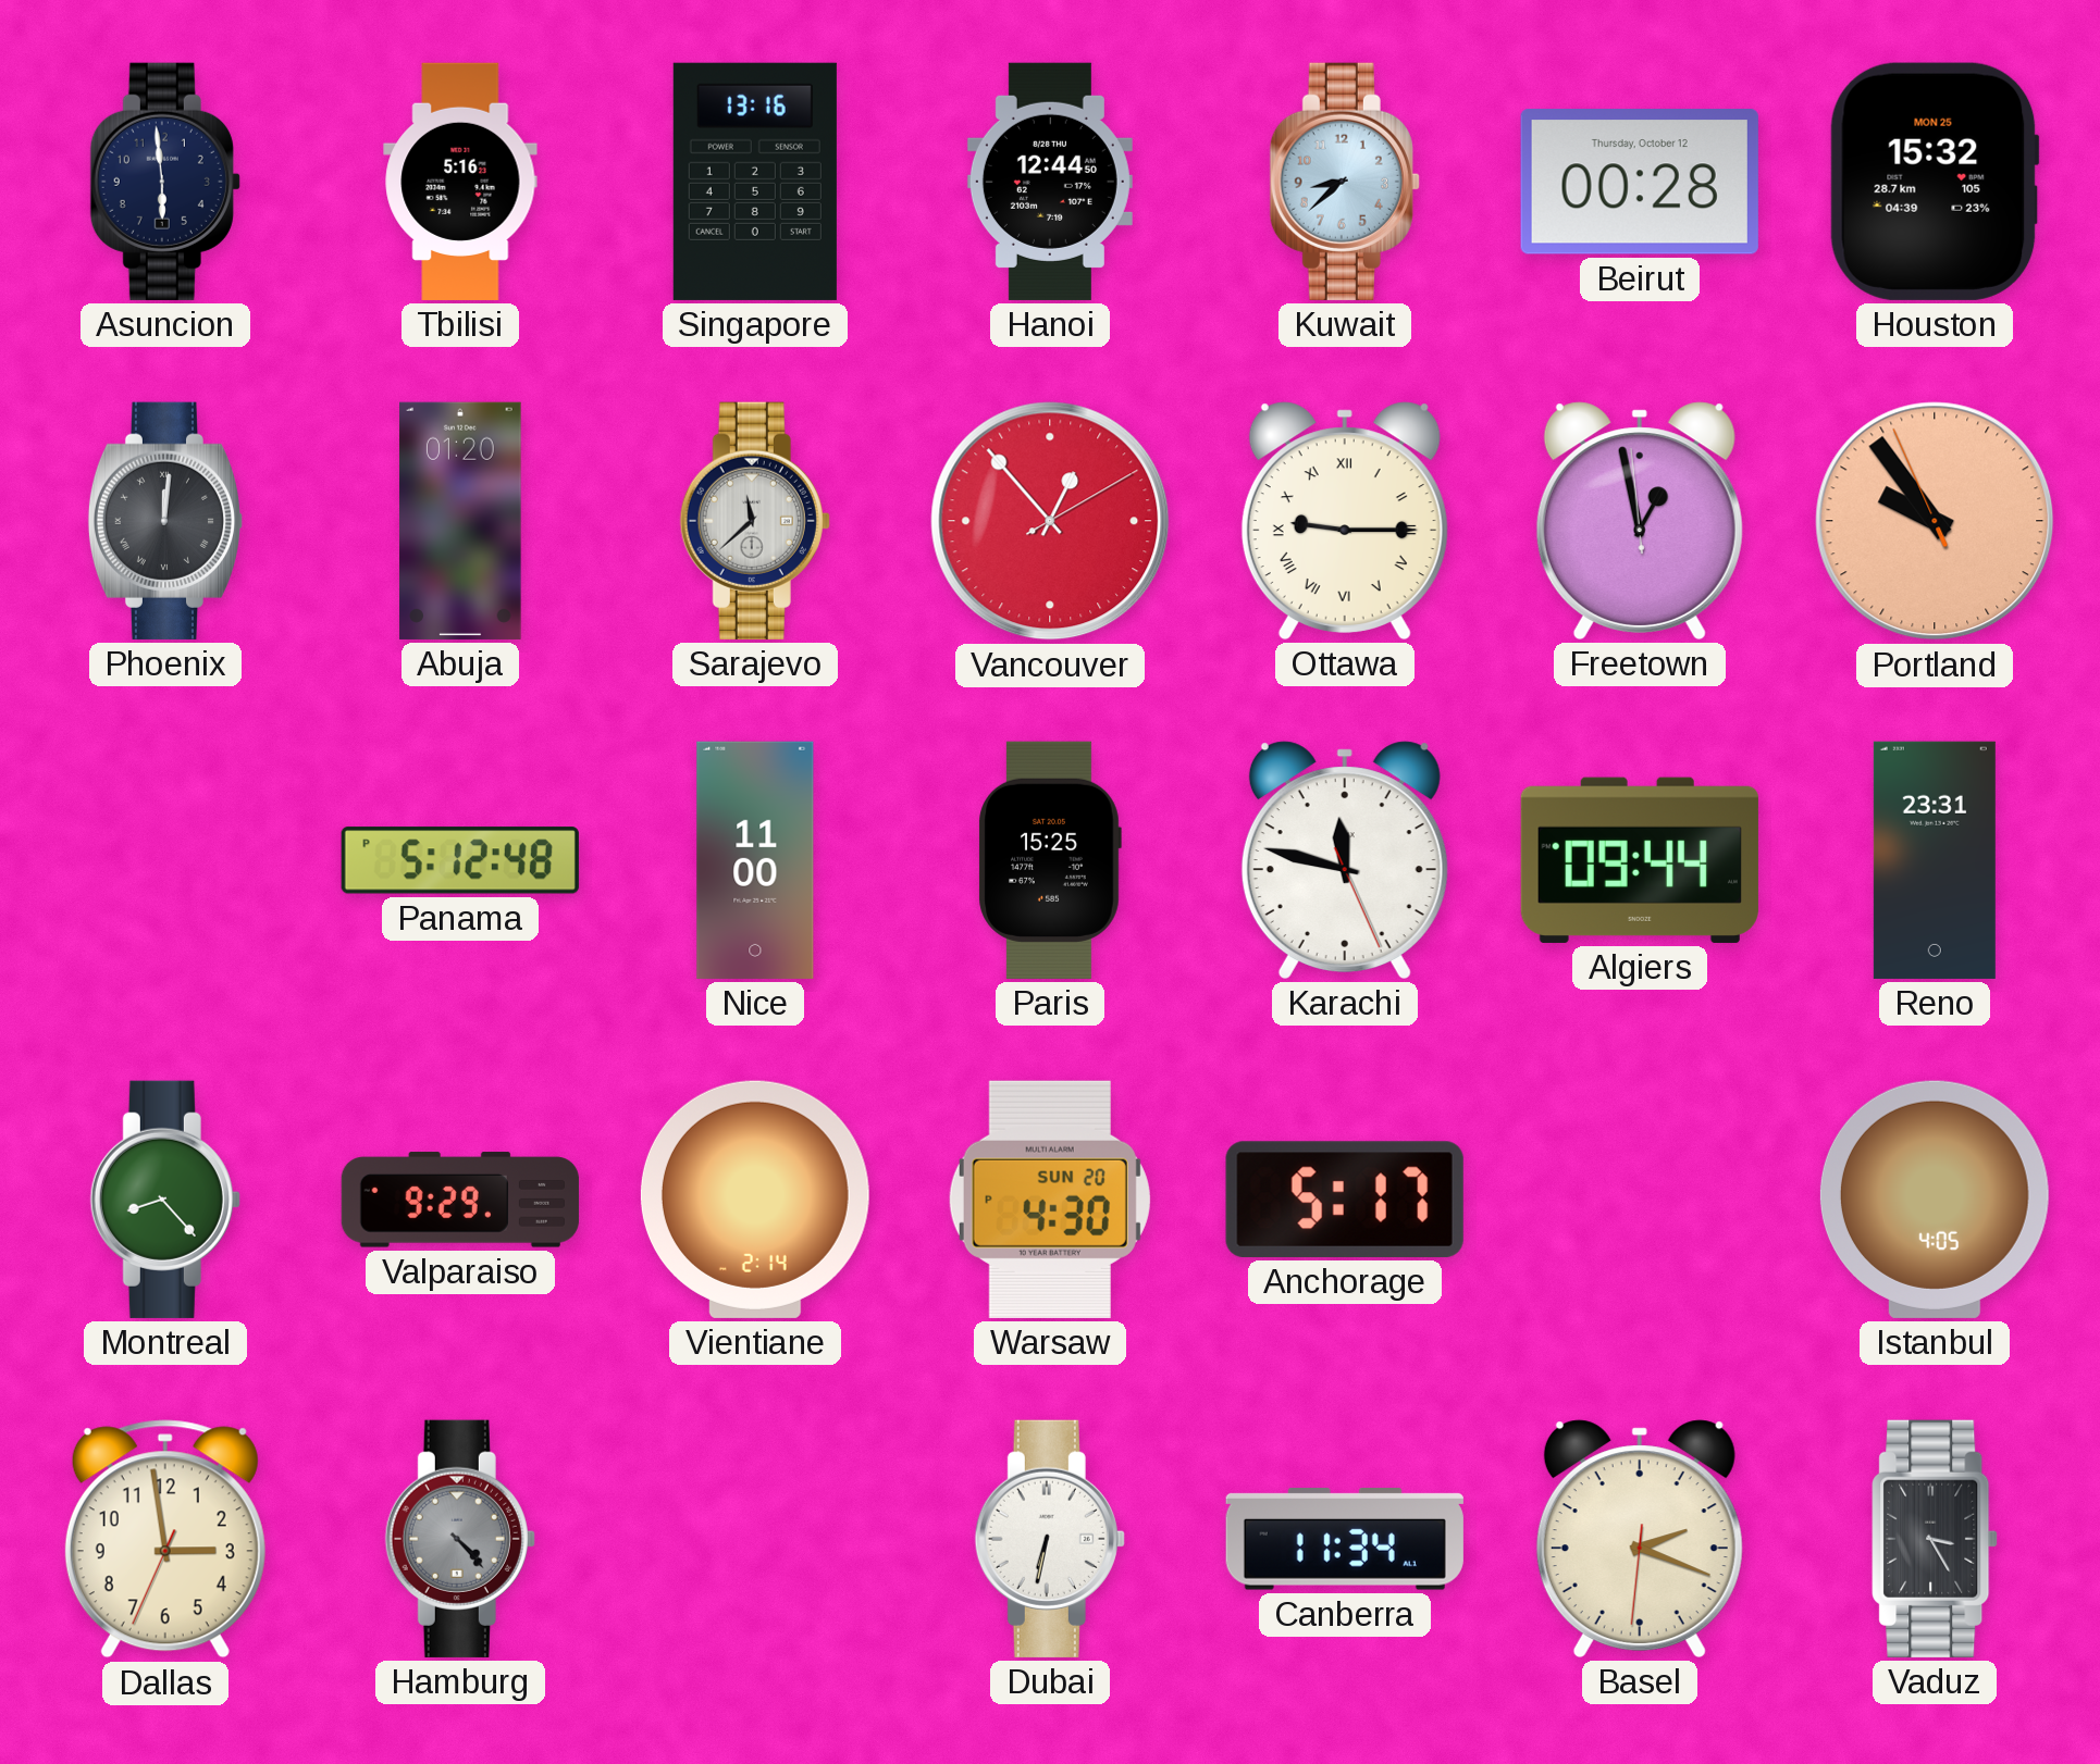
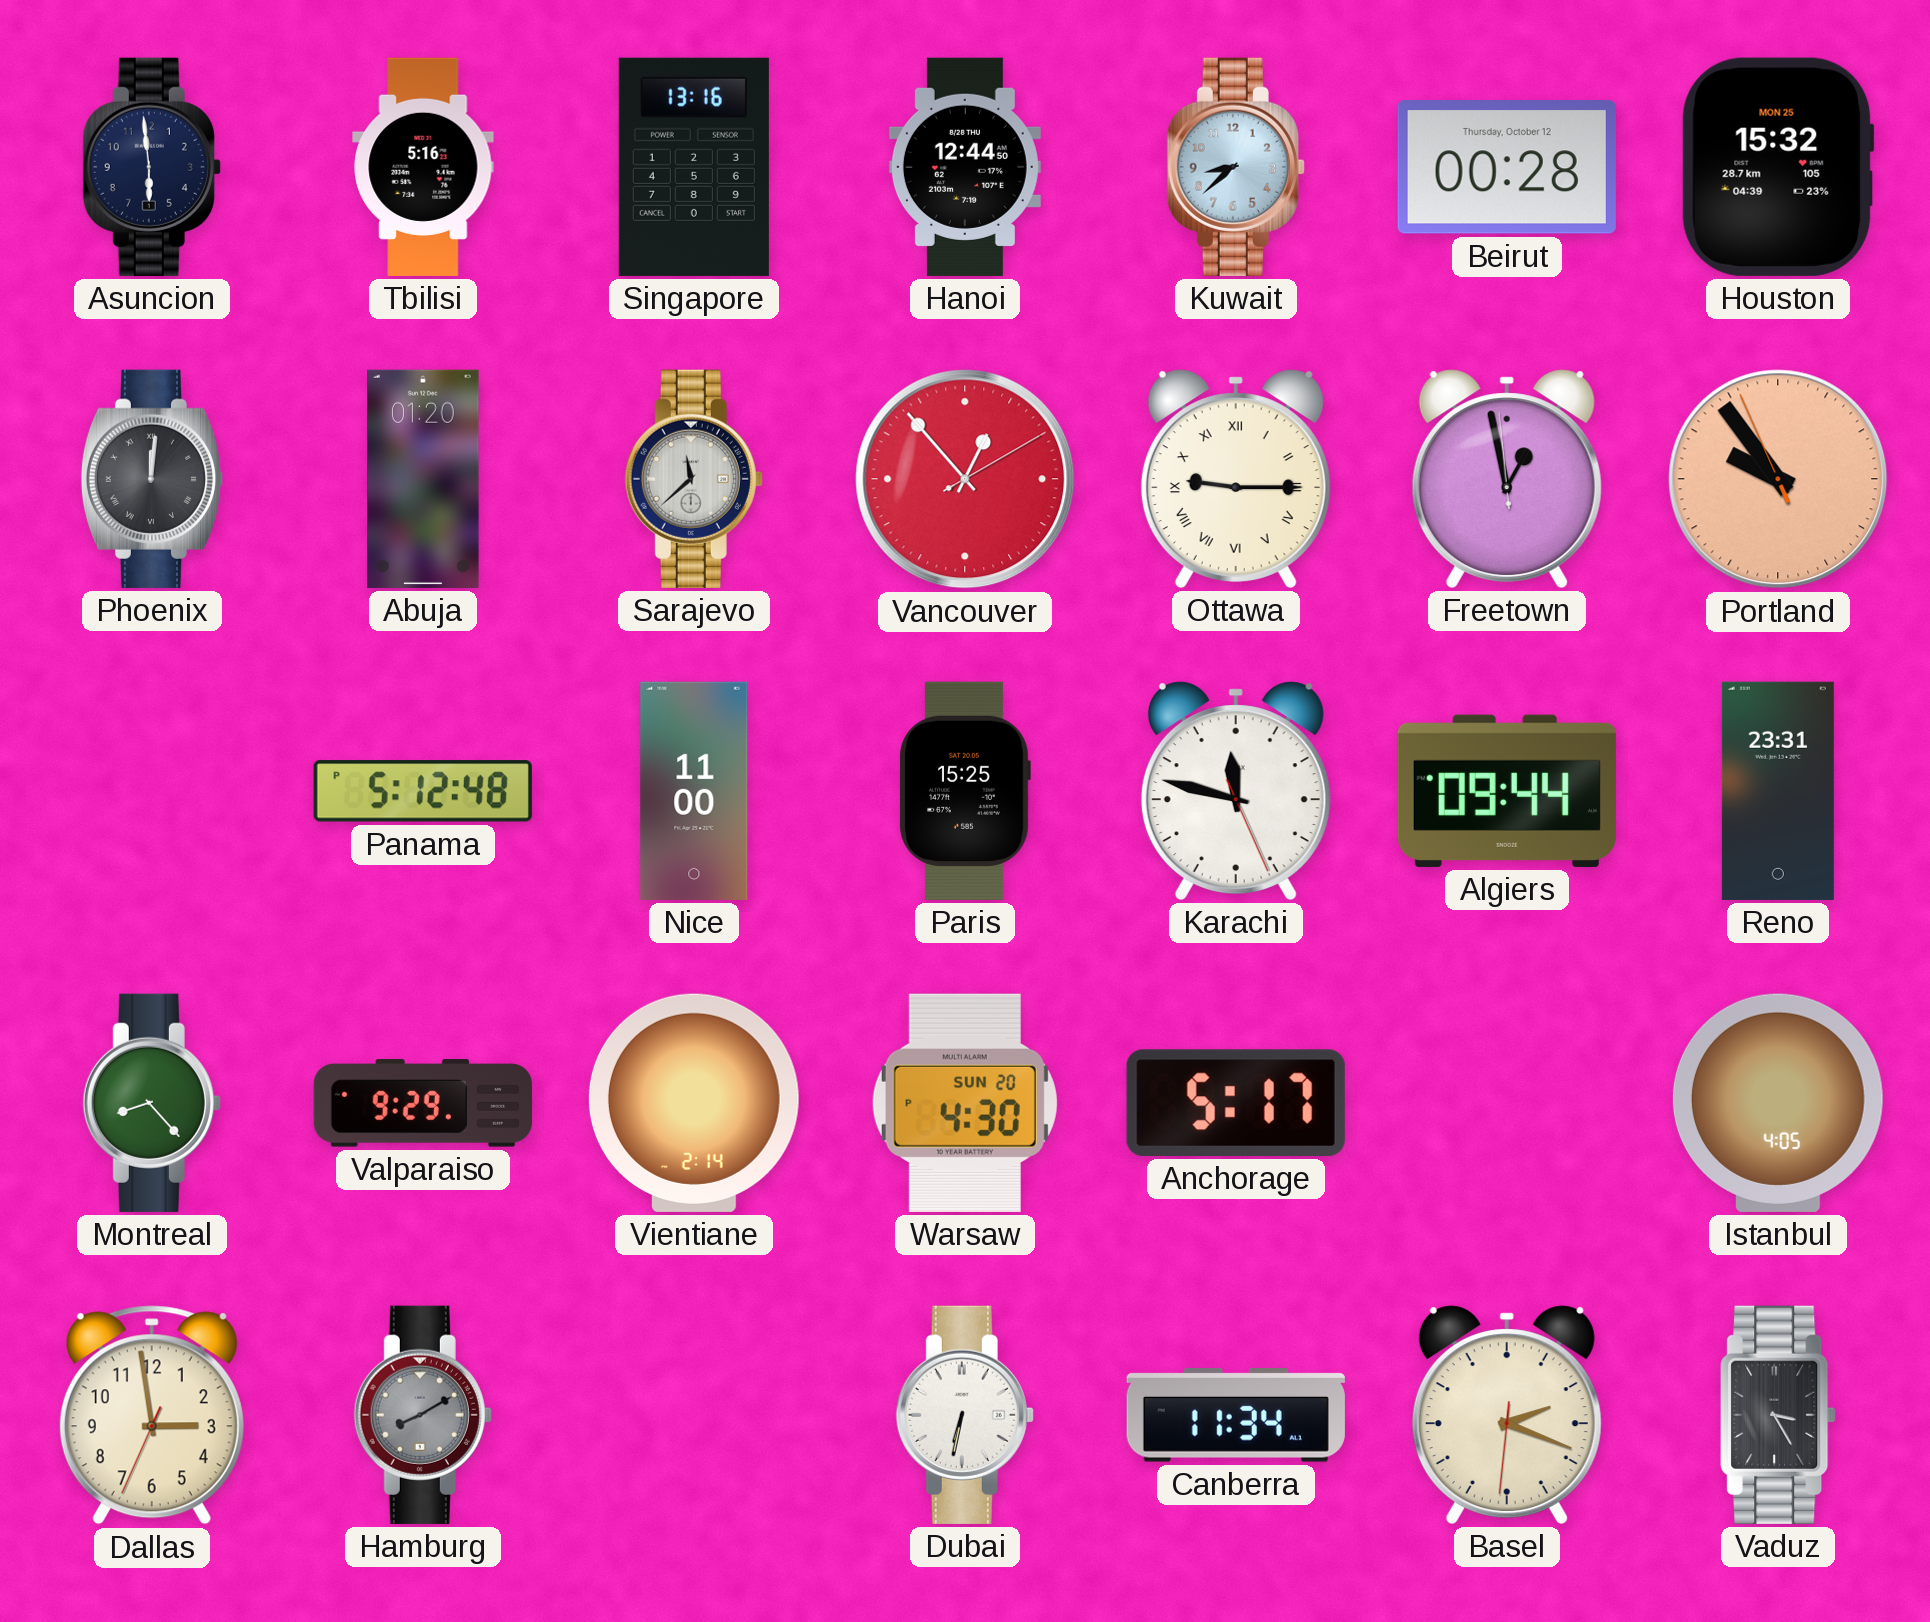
Hamburg: 4:23 -> 8:10
